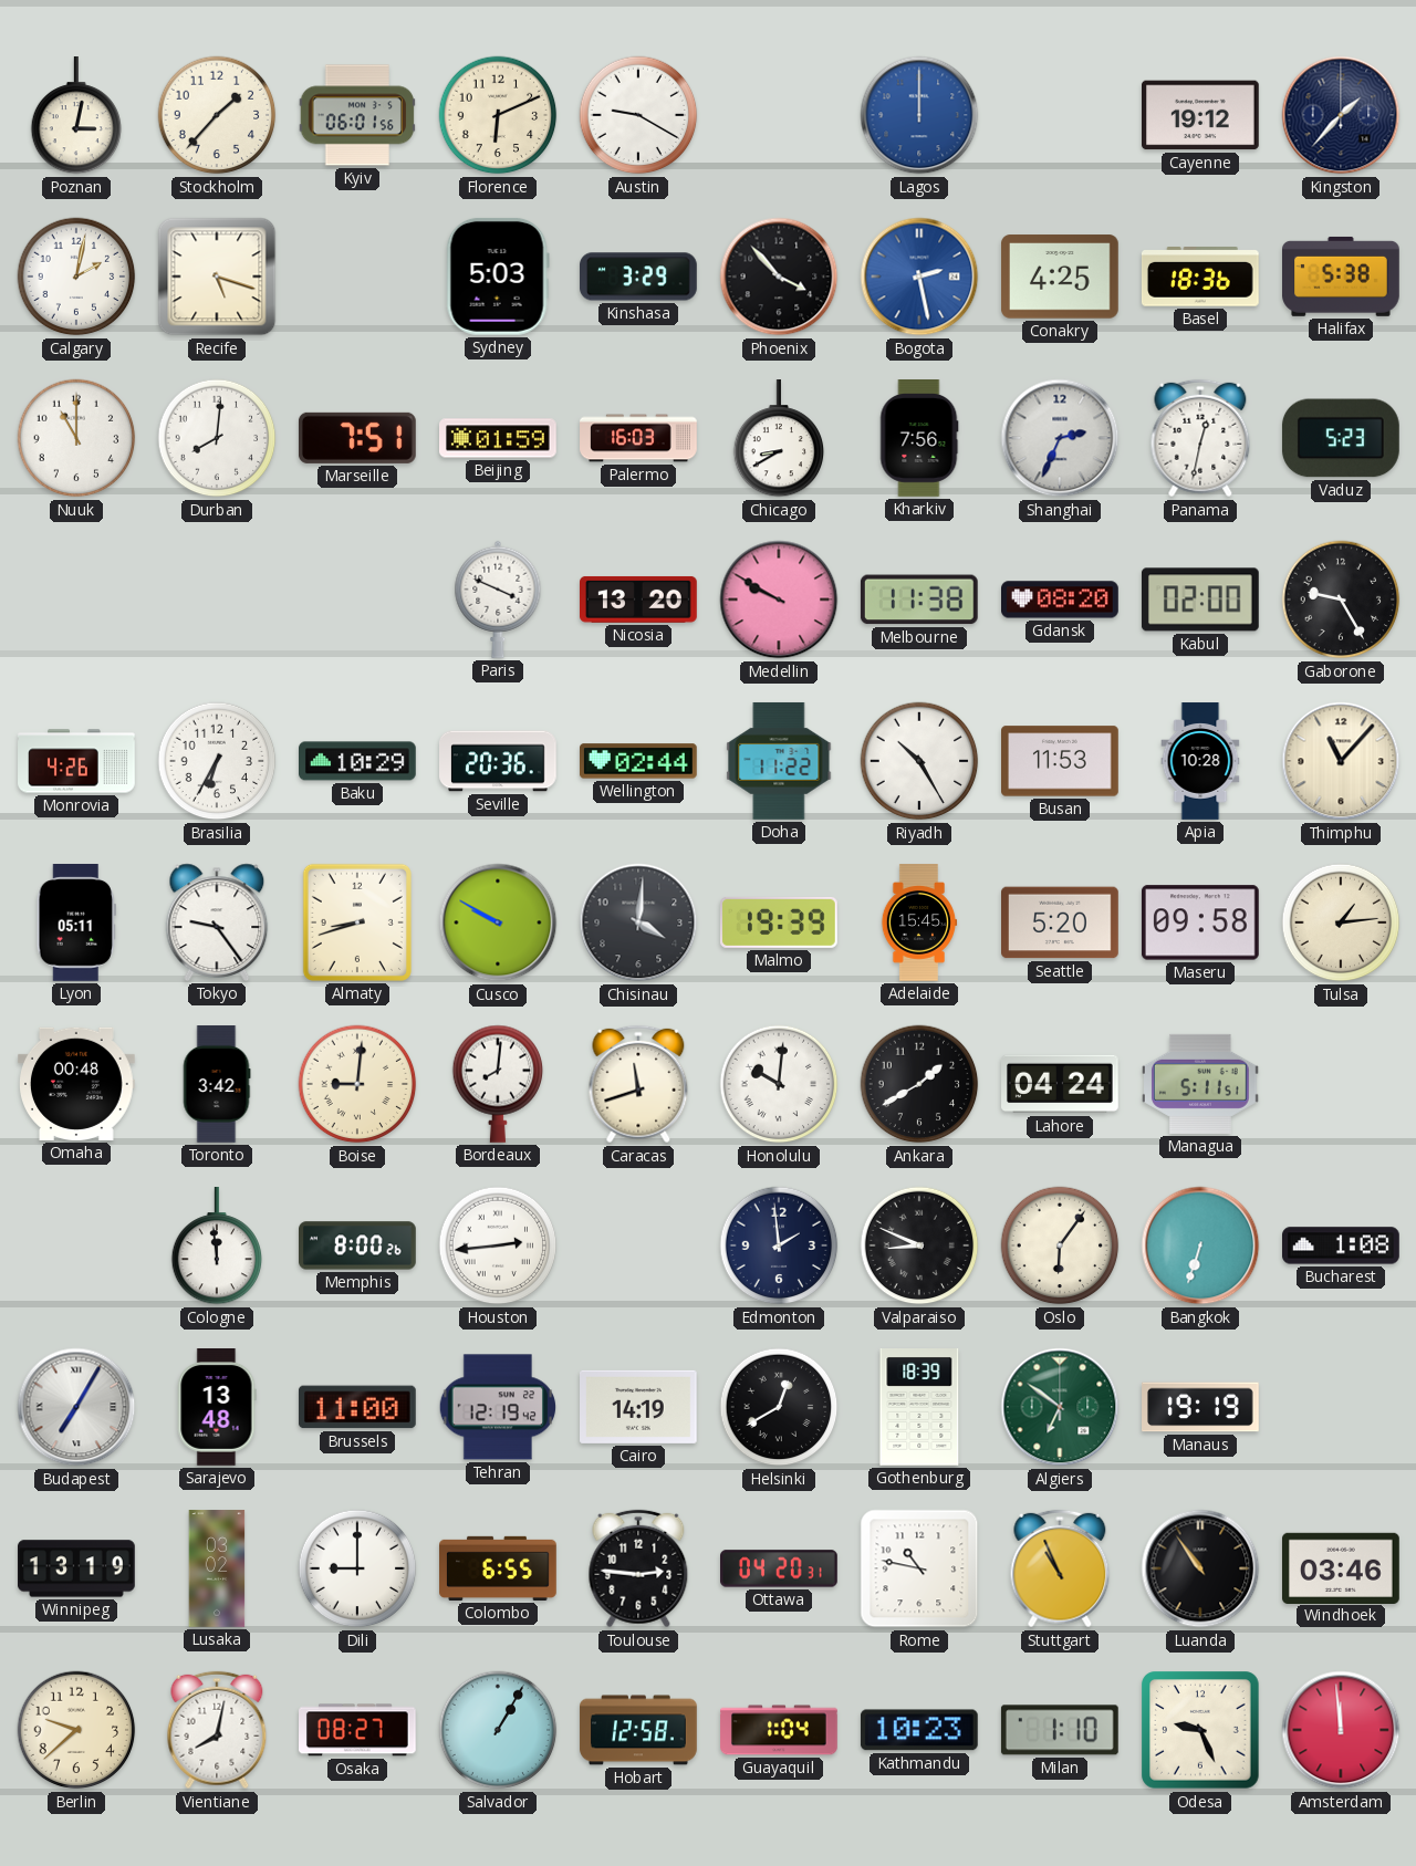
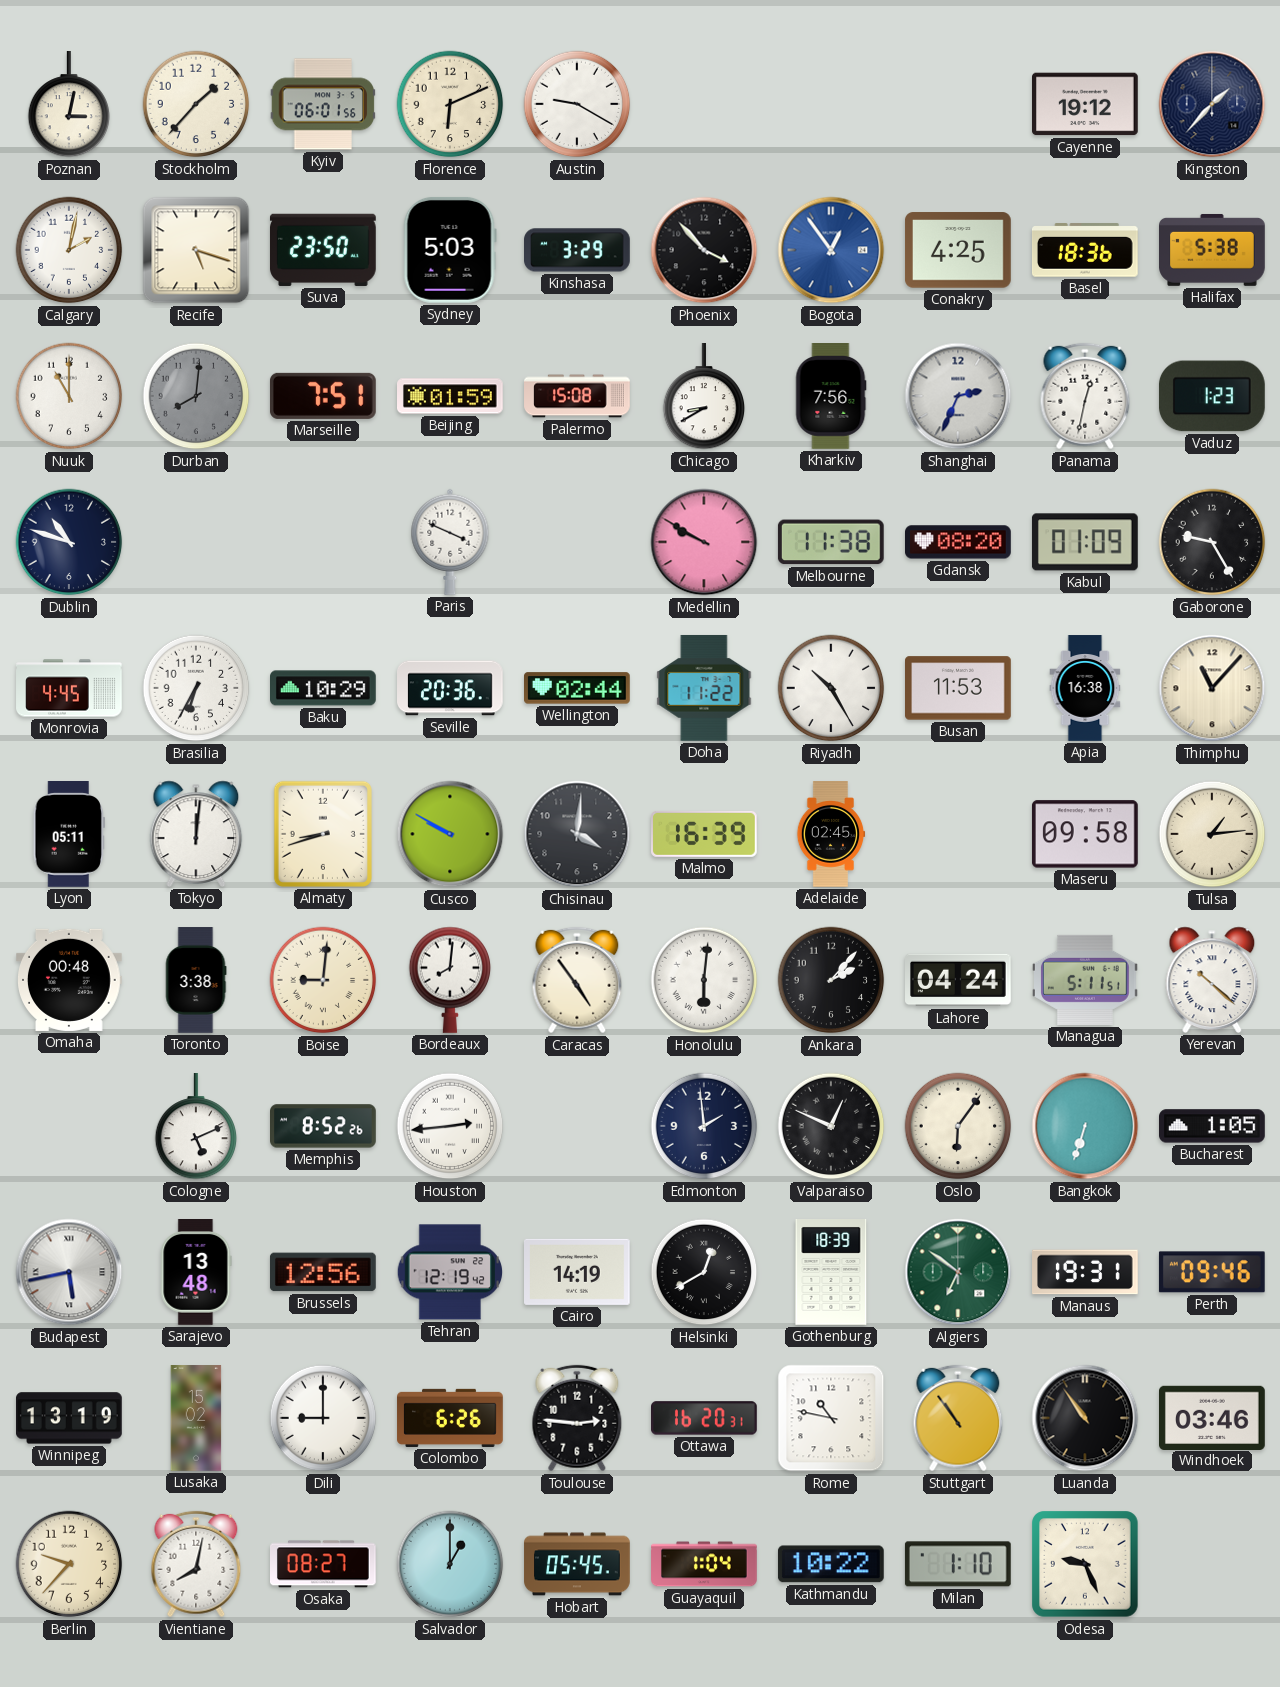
Lagos: 12:00 -> none
Suva: none -> 23:50
Bogota: 2:28 -> 12:54
Durban dial: white -> grey
Palermo: 16:03 -> 15:08
Vaduz: 5:23 -> 1:23
Dublin: none -> 10:48
Nicosia: 13:20 -> none
Kabul: 02:00 -> 01:09
Monrovia: 4:26 -> 4:45
Apia: 10:28 -> 16:38
Tokyo: 9:24 -> 12:01
Malmo: 19:39 -> 16:39
Adelaide: 15:45 -> 02:45
Seattle: 5:20 -> none
Toronto: 3:42 -> 3:38
Caracas: 11:42 -> 4:54
Honolulu: 10:01 -> 6:01
Ankara: 1:40 -> 2:07
Yerevan: none -> 10:22
Cologne: 11:59 -> 5:11
Memphis: 8:00 -> 8:52
Valparaiso: 8:49 -> 12:49
Bucharest: 1:08 -> 1:05
Budapest: 7:05 -> 5:43
Brussels: 11:00 -> 12:56
Manaus: 19:19 -> 19:31
Perth: none -> 09:46
Lusaka: 03:02 -> 15:02
Colombo: 6:55 -> 6:26
Ottawa: 04:20 -> 16:20
Stuttgart: 10:56 -> 10:54
Berlin: 9:38 -> 9:37
Salvador: 1:05 -> 1:00
Hobart: 12:58 -> 05:45
Kathmandu: 10:23 -> 10:22
Amsterdam: 11:59 -> none
